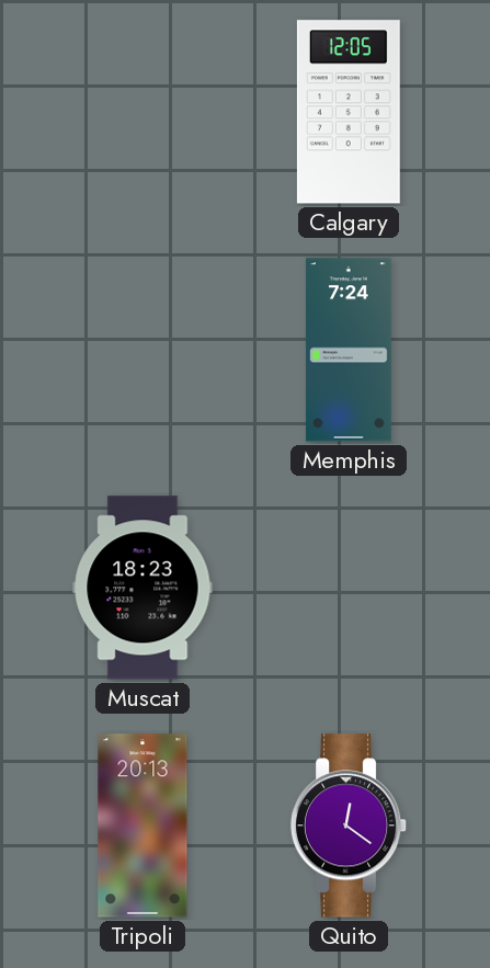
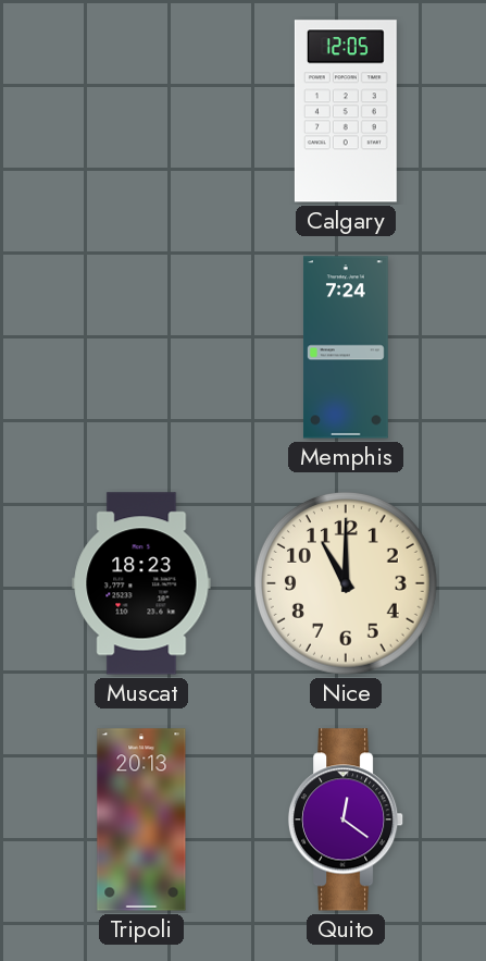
Nice: none -> 11:00
